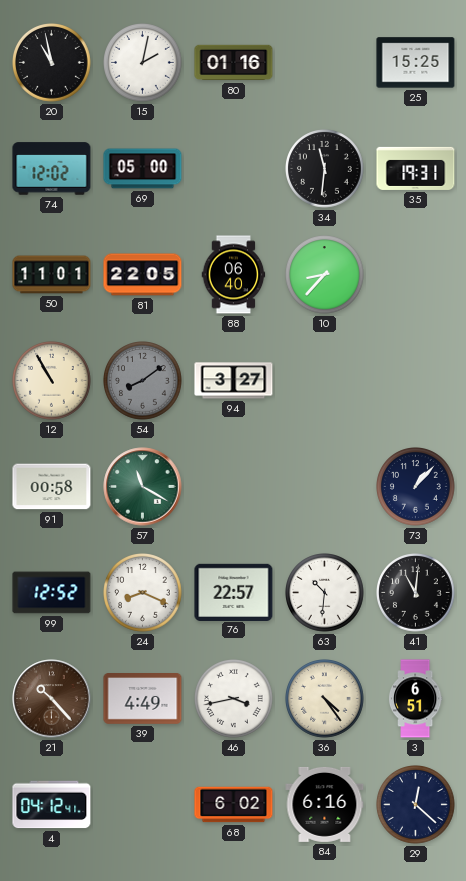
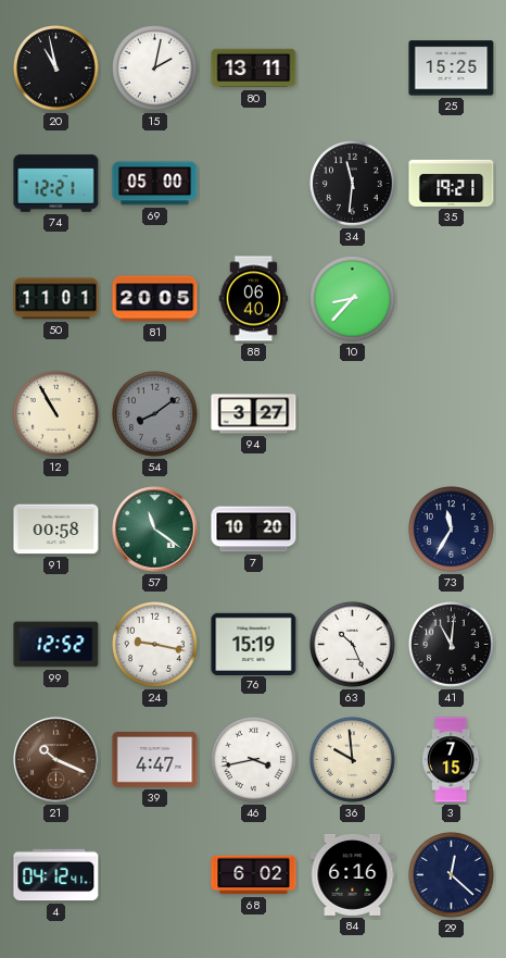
80: 01:16 -> 13:11
74: 12:02 -> 12:21
35: 19:31 -> 19:21
81: 22:05 -> 20:05
57: 11:20 -> 11:21
7: none -> 10:20
73: 1:07 -> 11:35
24: 8:19 -> 9:17
76: 22:57 -> 15:19
63: 10:31 -> 10:26
21: 10:23 -> 10:19
39: 4:49 -> 4:47
36: 4:24 -> 9:59
3: 6:51 -> 7:15
